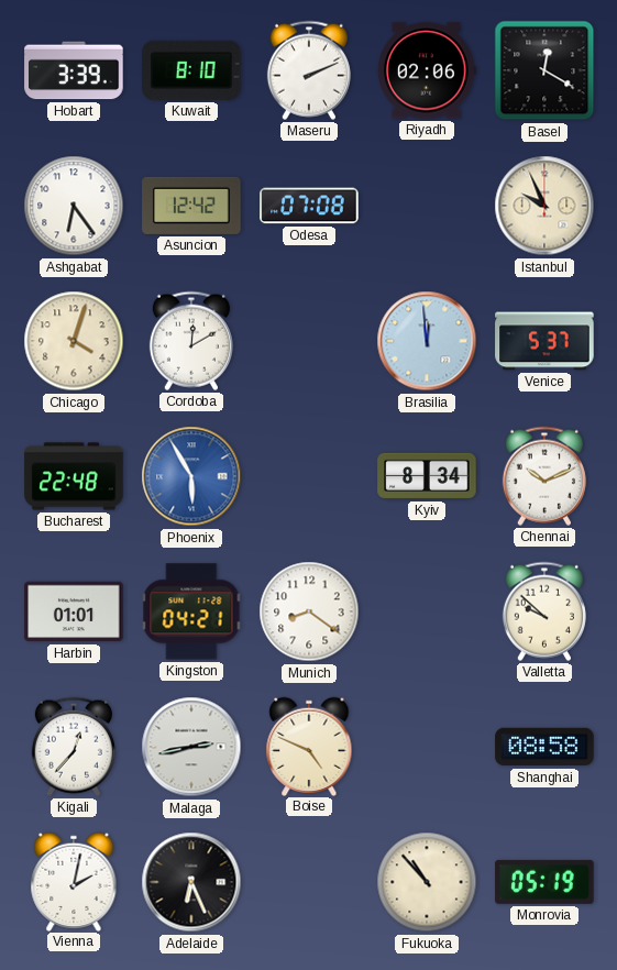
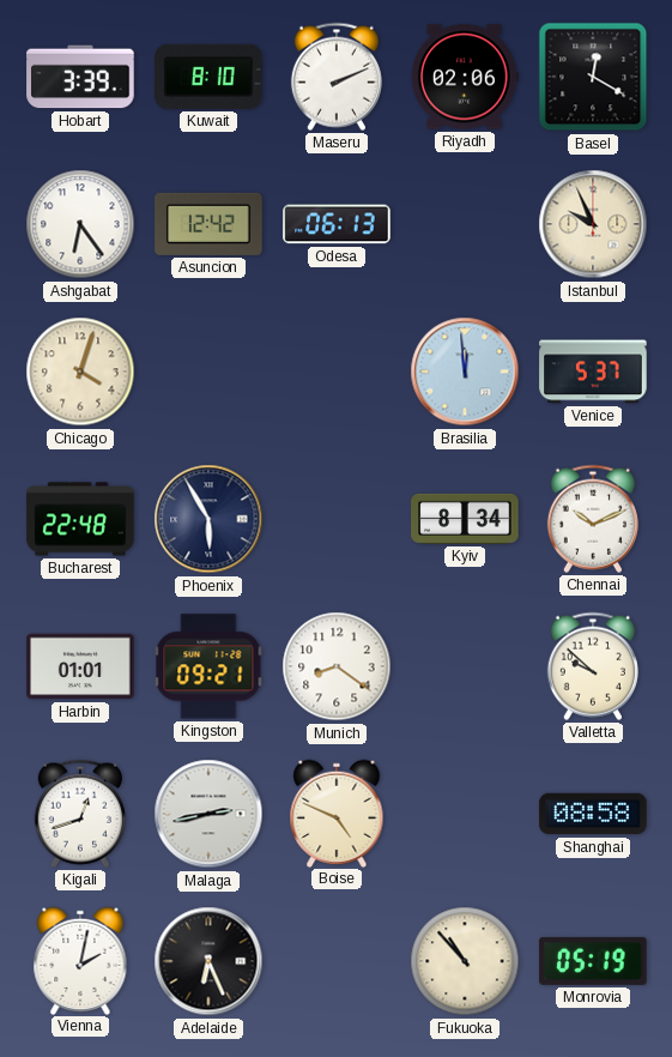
Odesa: 07:08 -> 06:13
Cordoba: 12:10 -> none
Phoenix dial: blue -> navy
Kingston: 04:21 -> 09:21
Kigali: 12:37 -> 12:42
